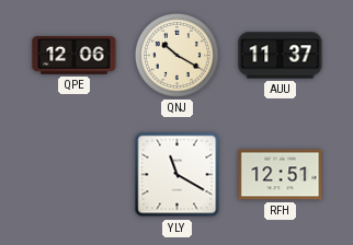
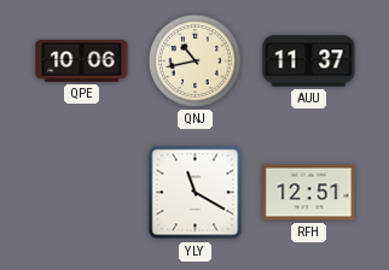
QPE: 12:06 -> 10:06
QNJ: 10:20 -> 10:43
